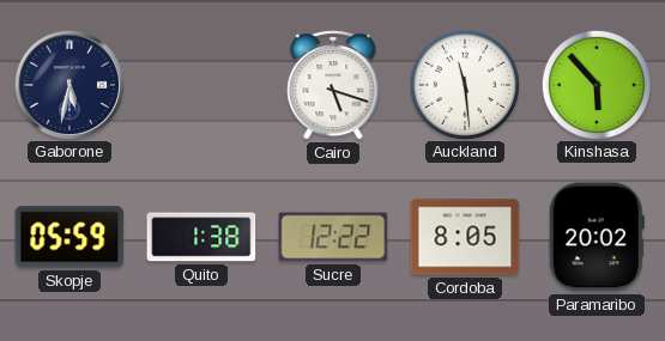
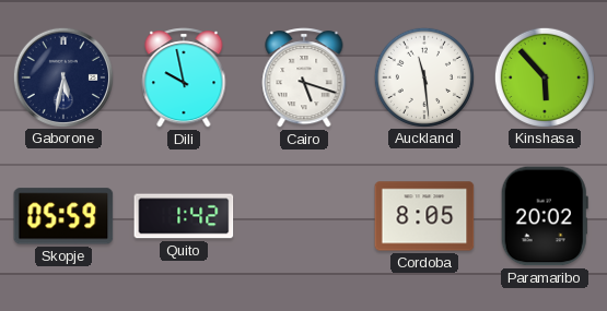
Dili: none -> 9:58
Quito: 1:38 -> 1:42
Sucre: 12:22 -> none
